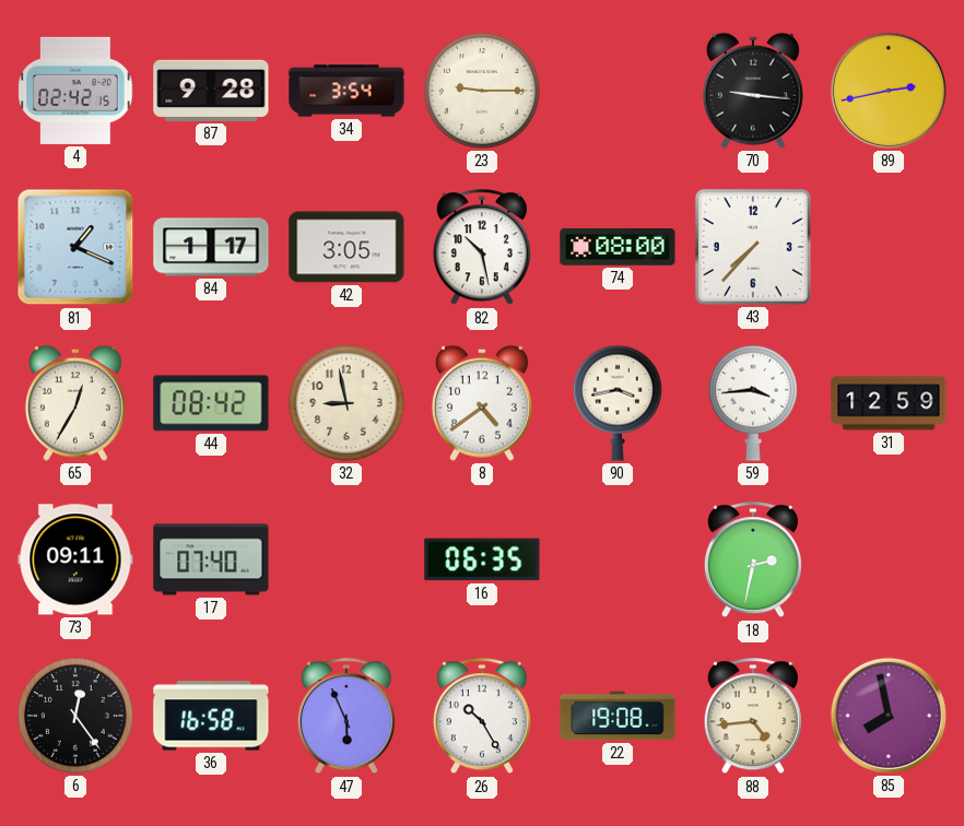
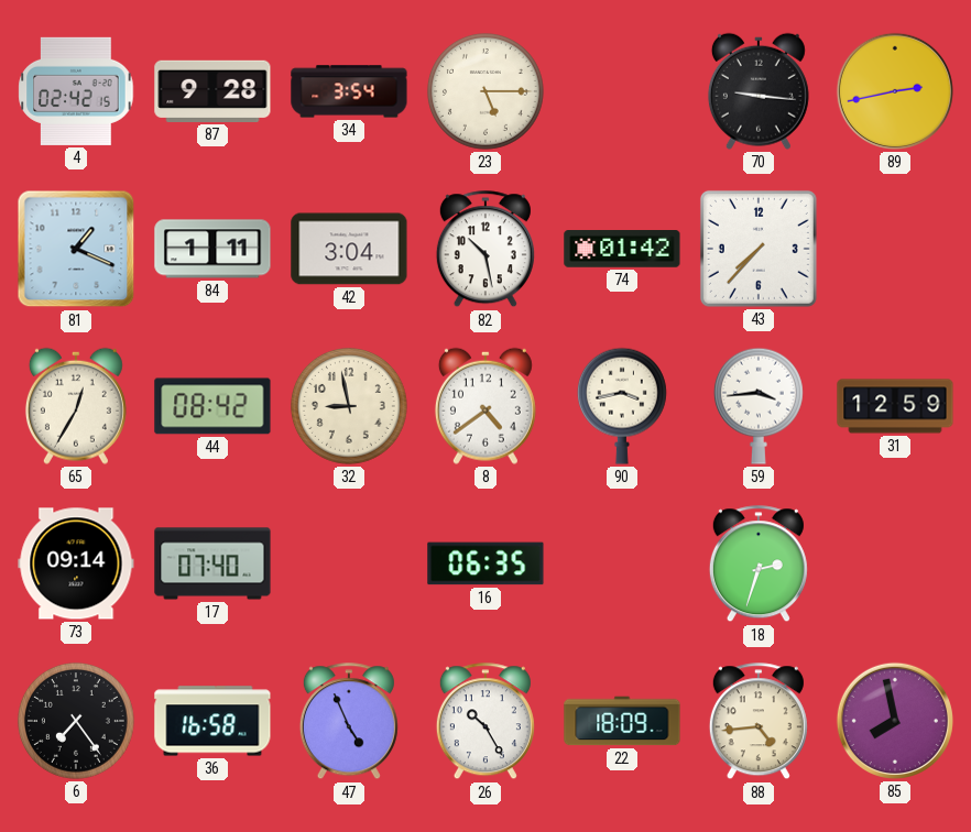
23: 9:15 -> 5:15
84: 1:17 -> 1:11
42: 3:05 -> 3:04
74: 08:00 -> 01:42
73: 09:11 -> 09:14
18: 2:32 -> 2:33
6: 12:24 -> 7:24
47: 5:56 -> 4:56
22: 19:08 -> 18:09
